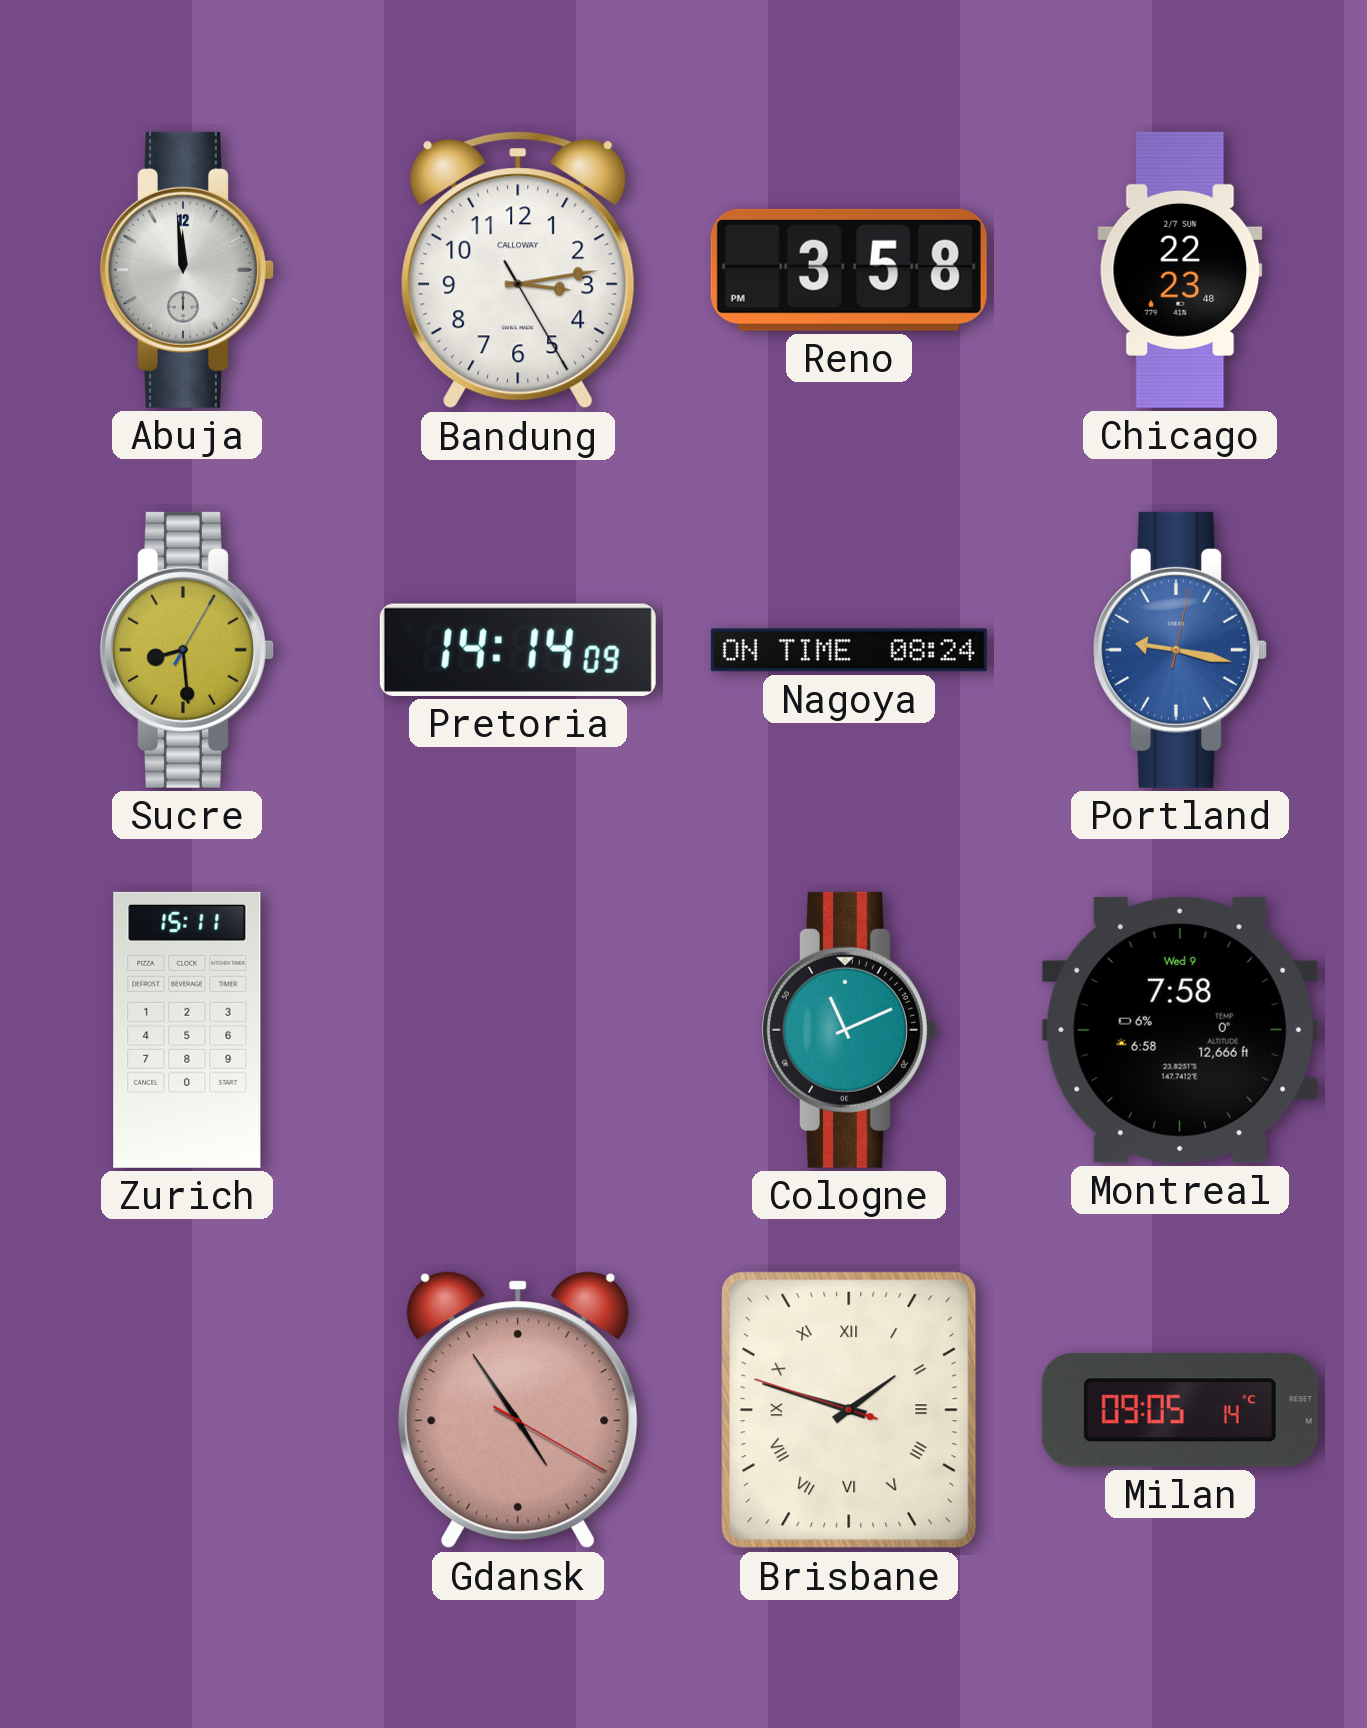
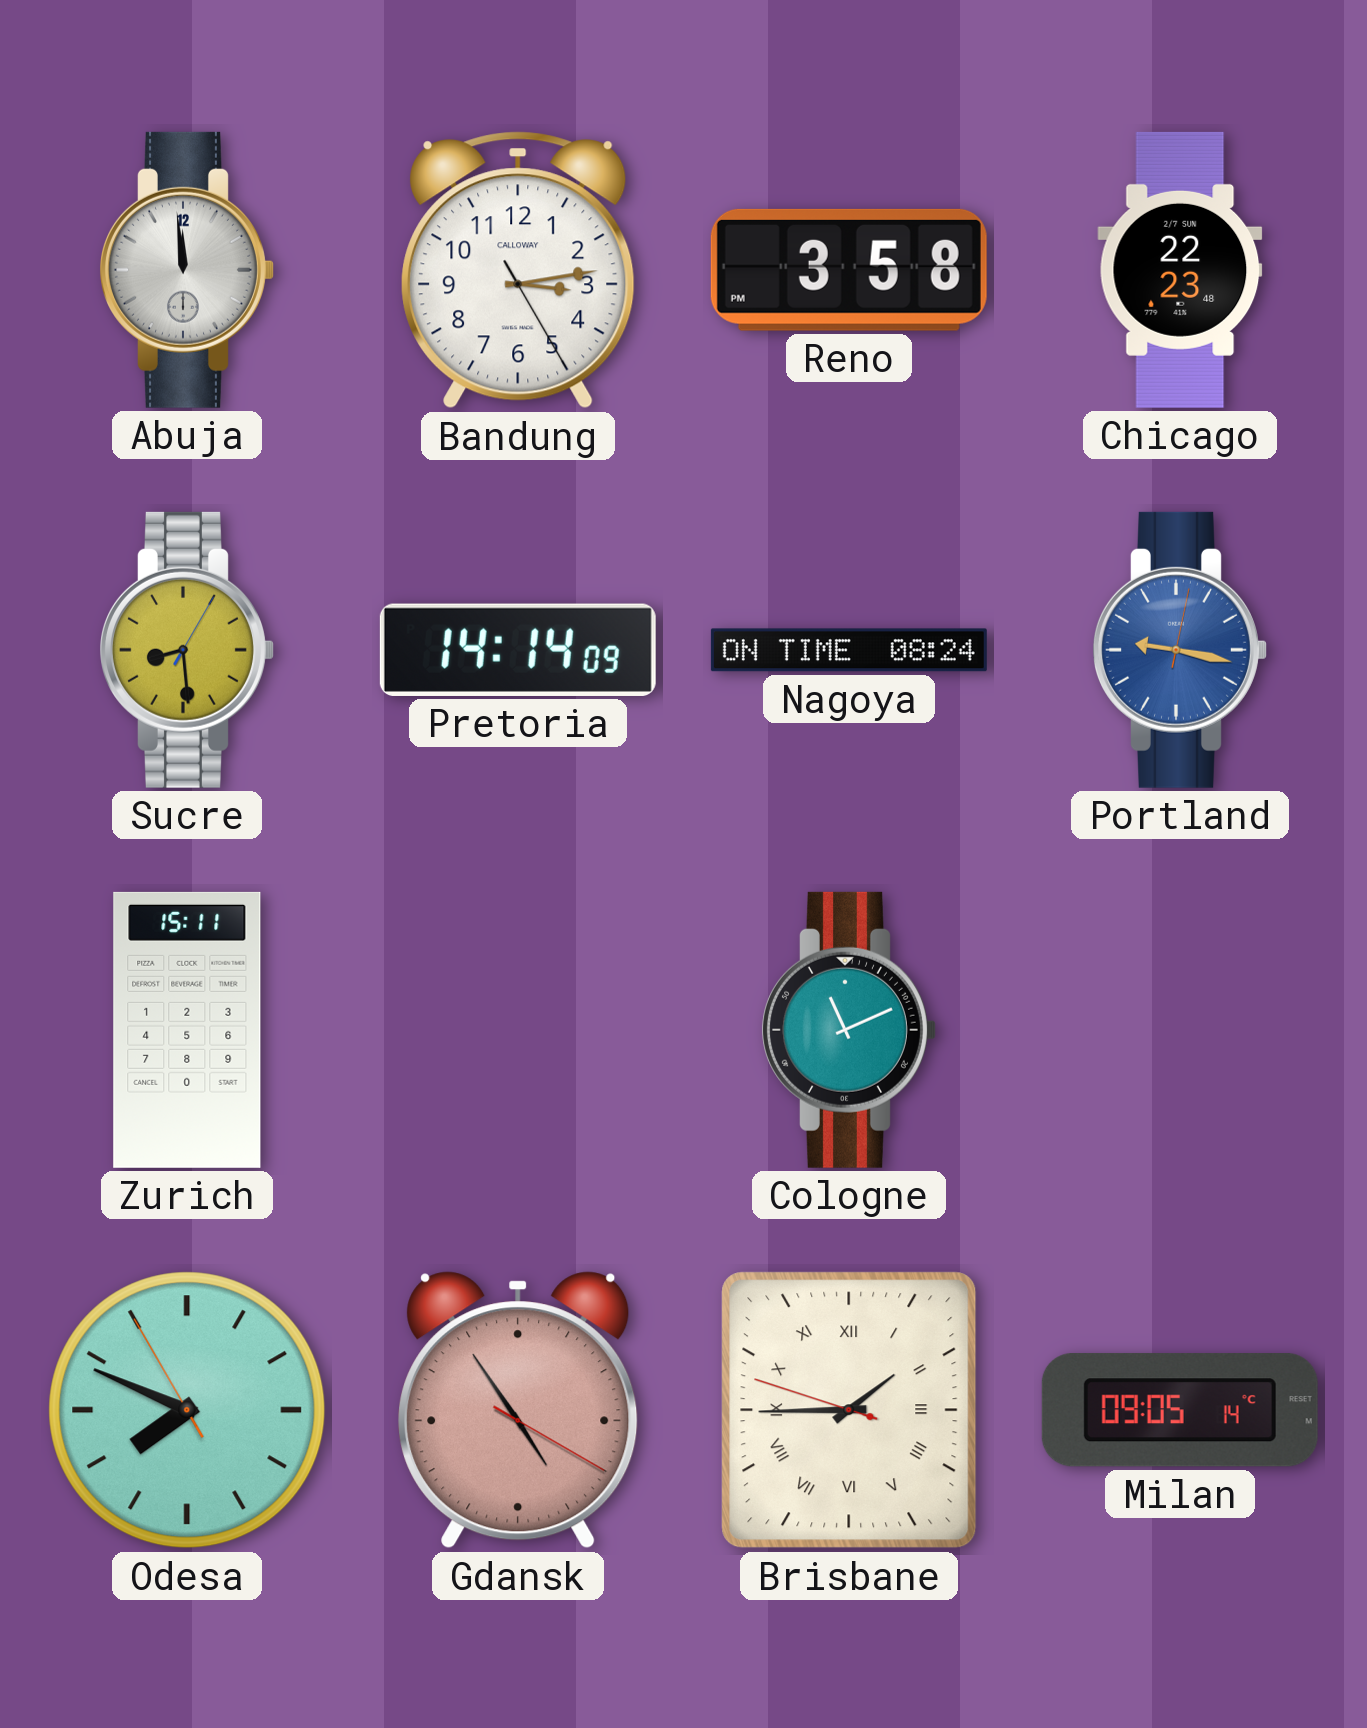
Montreal: 7:58 -> none
Odesa: none -> 7:48
Brisbane: 1:47 -> 1:44
